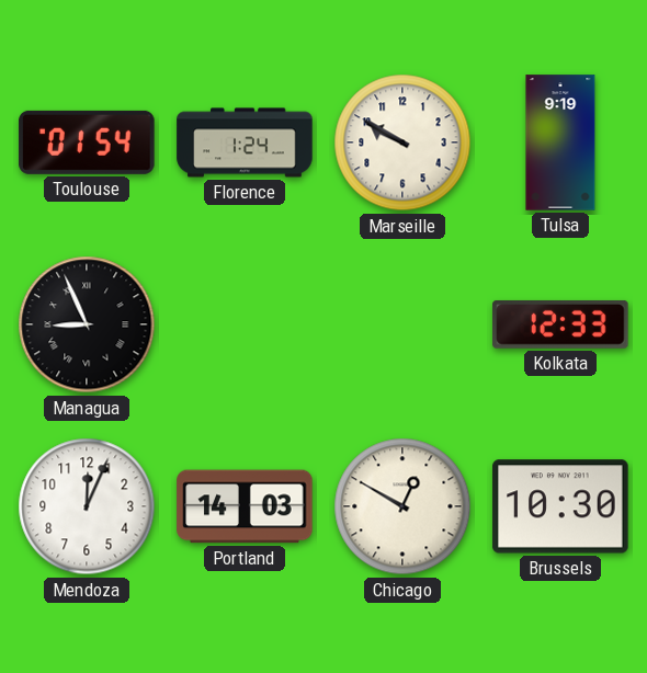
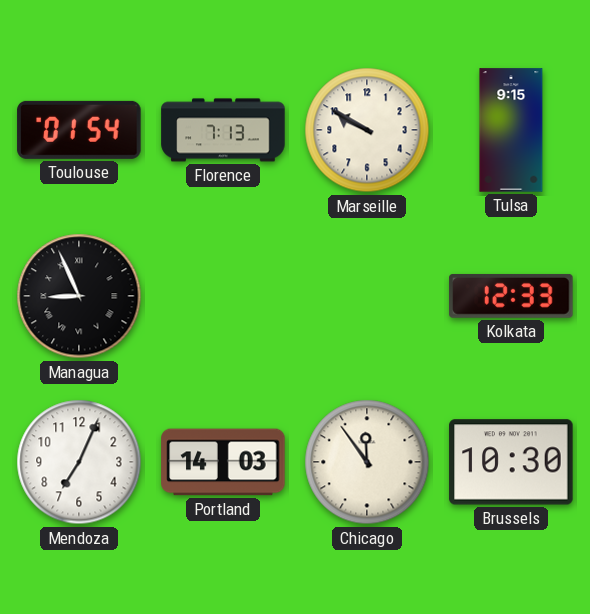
Florence: 1:24 -> 7:13
Tulsa: 9:19 -> 9:15
Mendoza: 12:04 -> 7:04
Chicago: 12:50 -> 11:54
